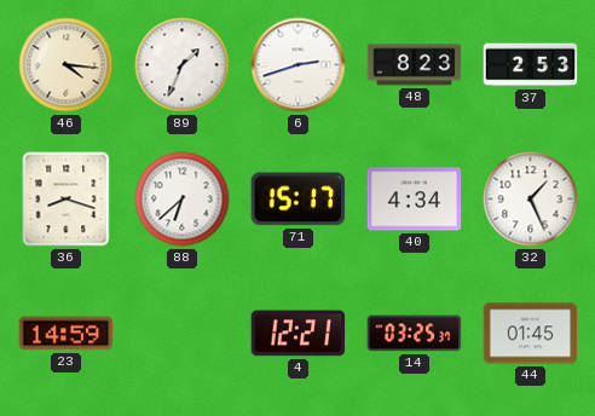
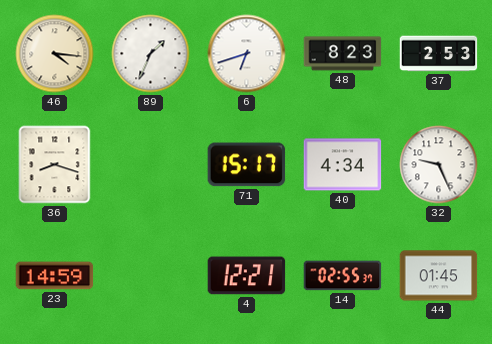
6: 2:42 -> 6:42
88: 6:38 -> none
32: 1:26 -> 9:26
14: 03:25 -> 02:55
